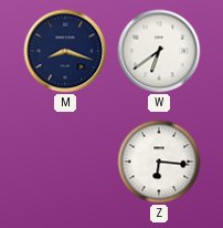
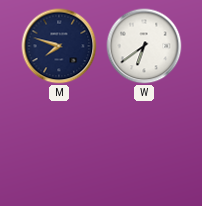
M: 8:18 -> 7:48
Z: 6:16 -> none
